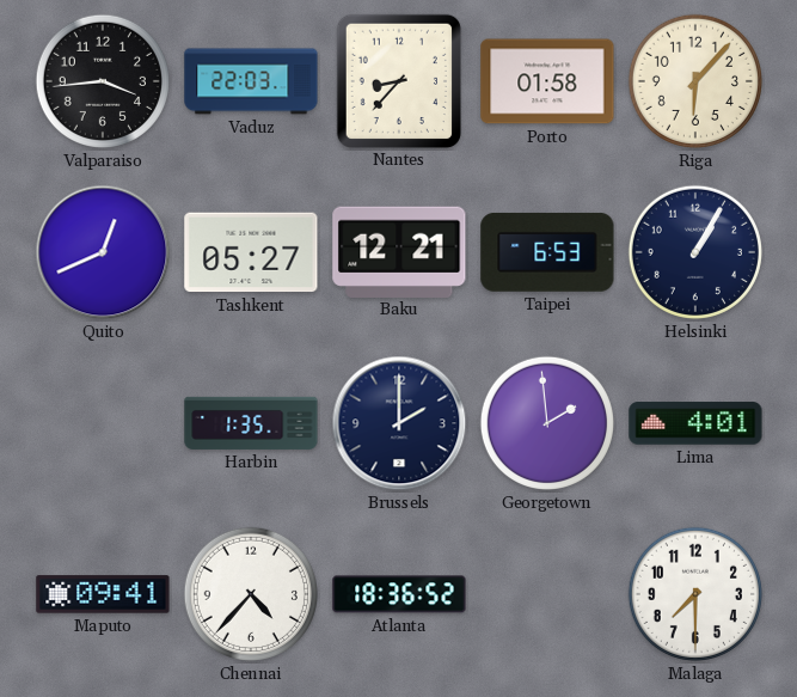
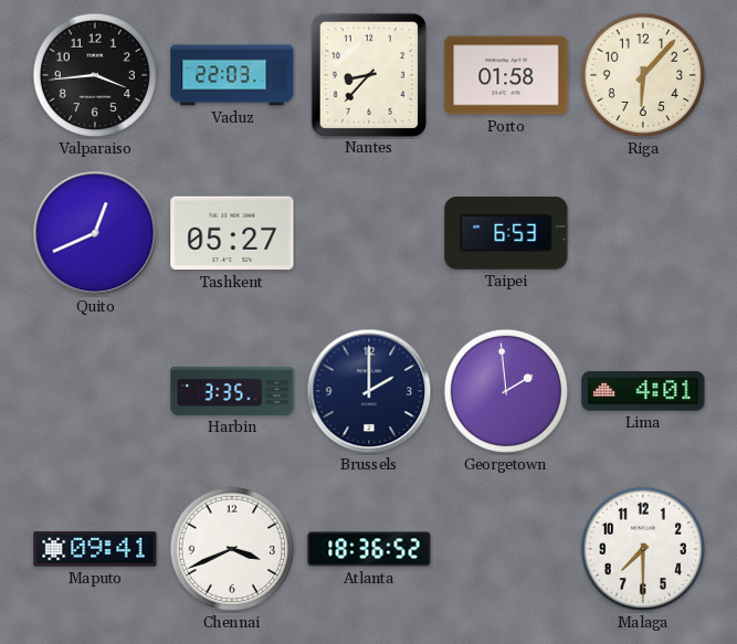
Baku: 12:21 -> none
Helsinki: 1:05 -> none
Harbin: 1:35 -> 3:35
Chennai: 4:37 -> 3:41
